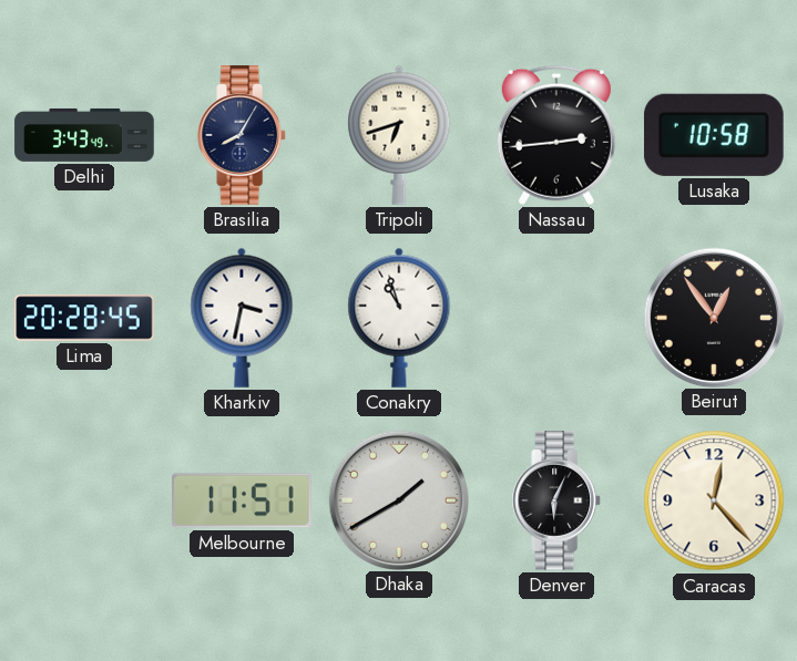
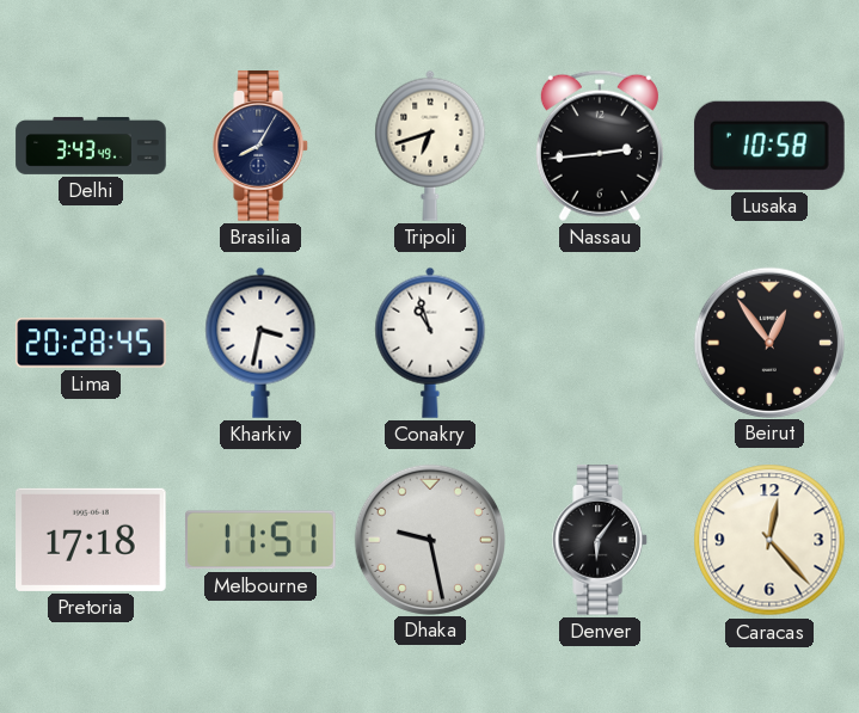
Pretoria: none -> 17:18
Dhaka: 1:40 -> 9:28
Denver: 6:04 -> 6:06
